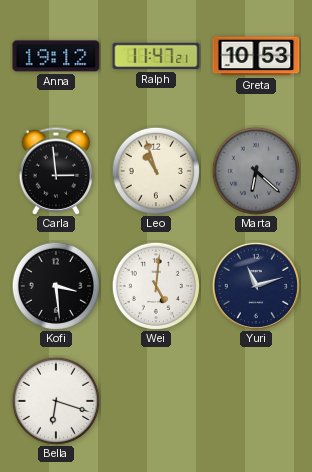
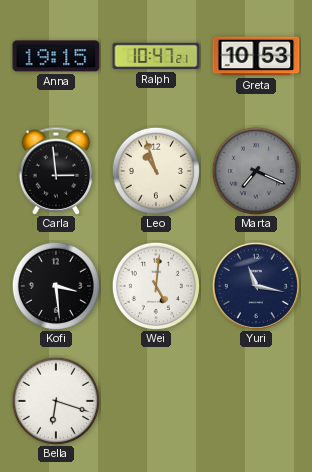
Anna: 19:12 -> 19:15
Ralph: 11:47 -> 10:47
Marta: 6:22 -> 7:19
Yuri: 11:12 -> 11:17
